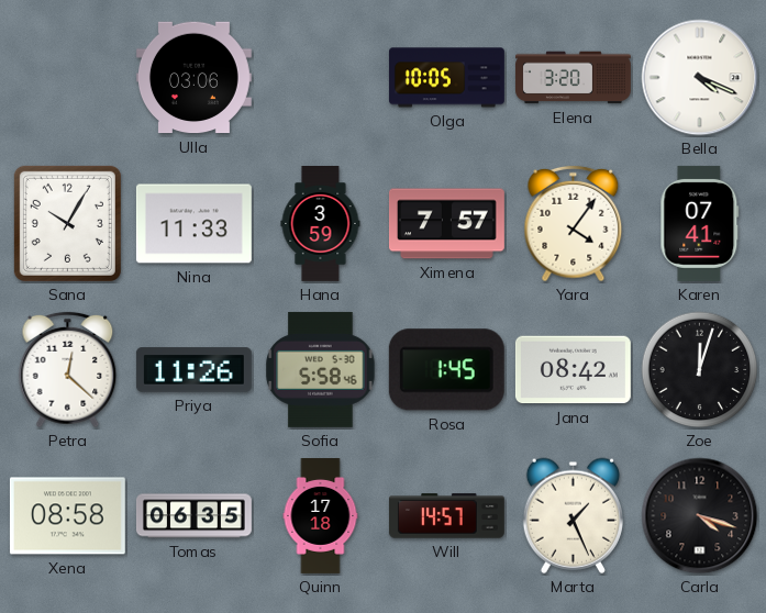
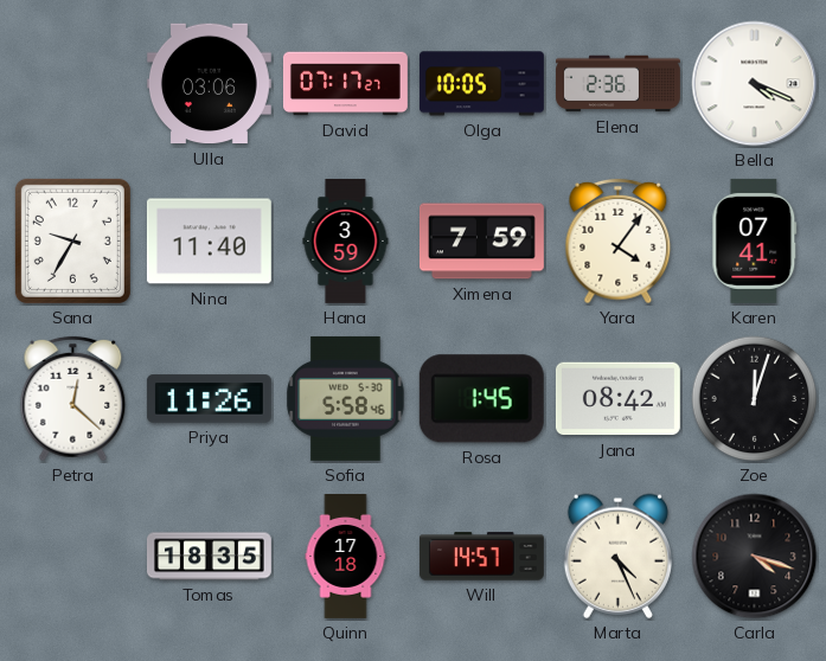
David: none -> 07:17
Elena: 3:20 -> 2:36
Sana: 10:05 -> 9:35
Nina: 11:33 -> 11:40
Ximena: 7:57 -> 7:59
Xena: 08:58 -> none
Tomas: 06:35 -> 18:35
Marta: 1:26 -> 4:26
